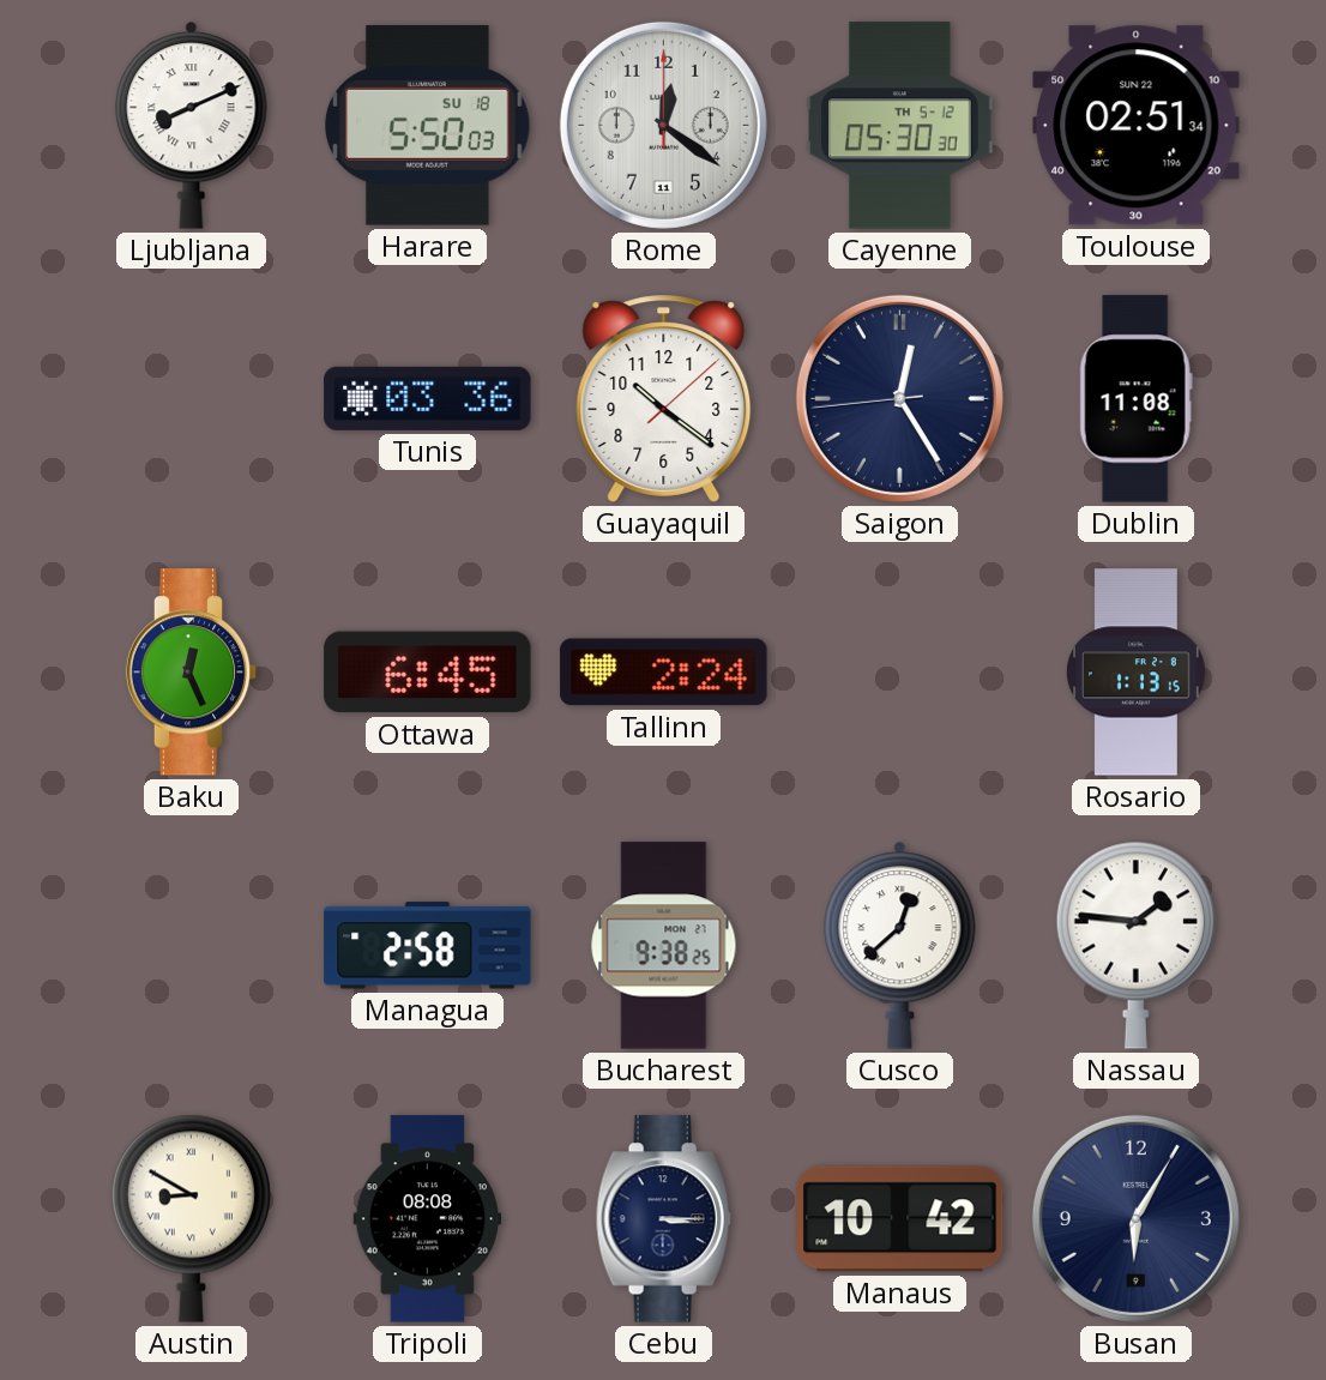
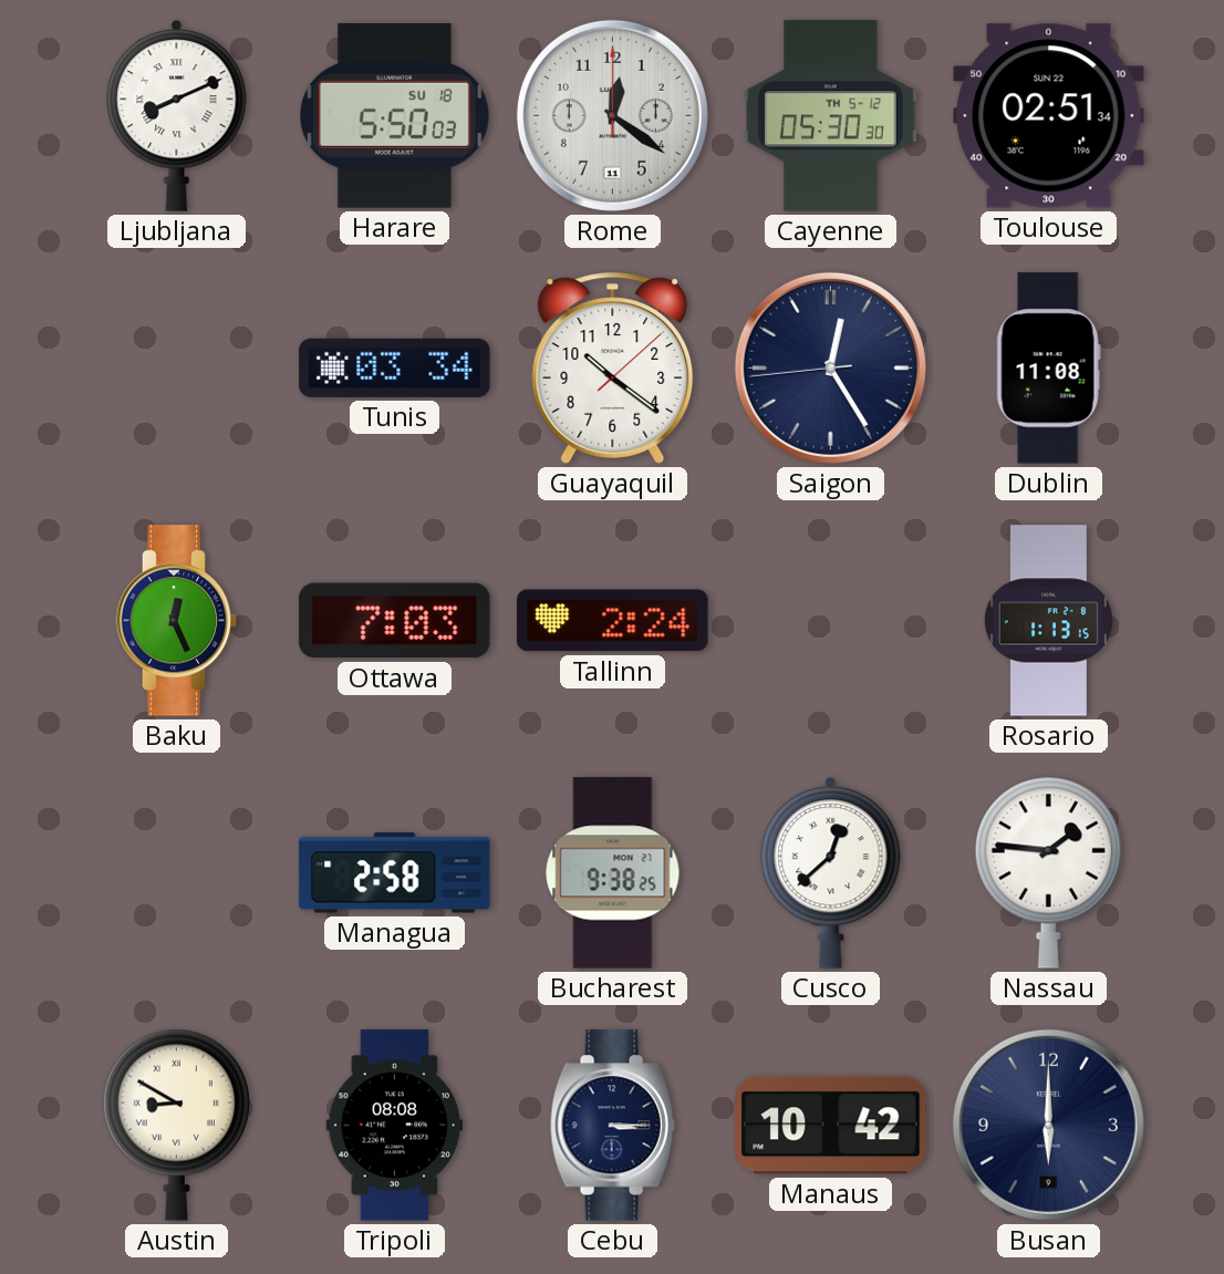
Tunis: 03:36 -> 03:34
Ottawa: 6:45 -> 7:03
Busan: 6:05 -> 6:00
